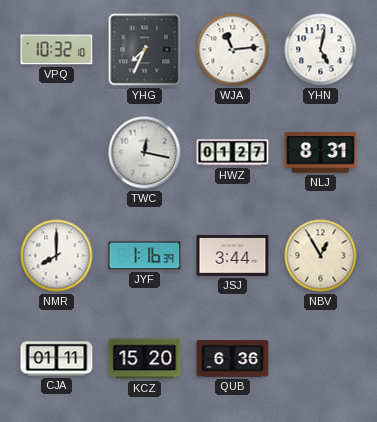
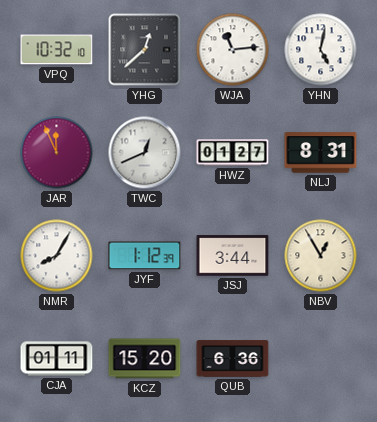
YHG: 7:34 -> 12:38
JAR: none -> 11:56
TWC: 12:17 -> 12:41
NMR: 8:00 -> 8:05
JYF: 1:16 -> 1:12
